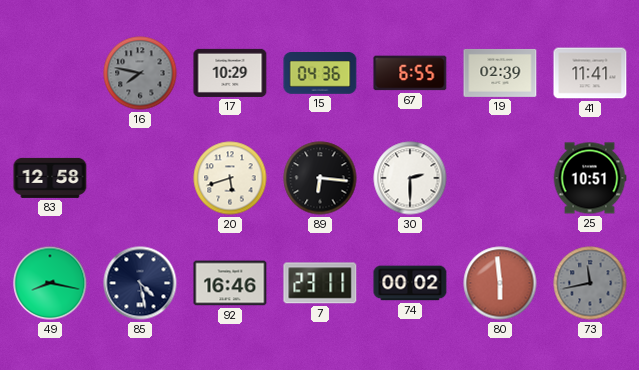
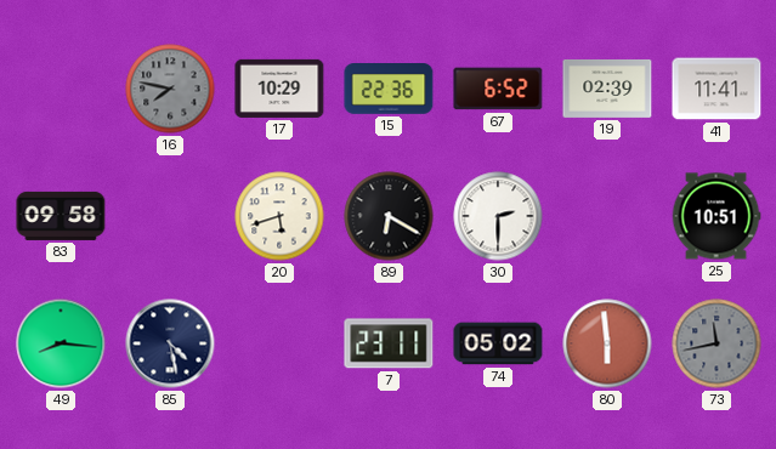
15: 04:36 -> 22:36
67: 6:55 -> 6:52
83: 12:58 -> 09:58
89: 6:16 -> 6:20
49: 8:17 -> 8:16
92: 16:46 -> none
74: 00:02 -> 05:02
